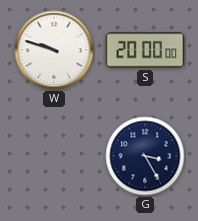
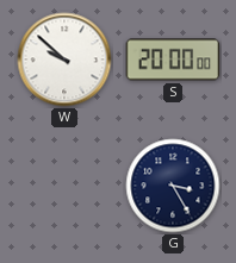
W: 9:48 -> 9:52
